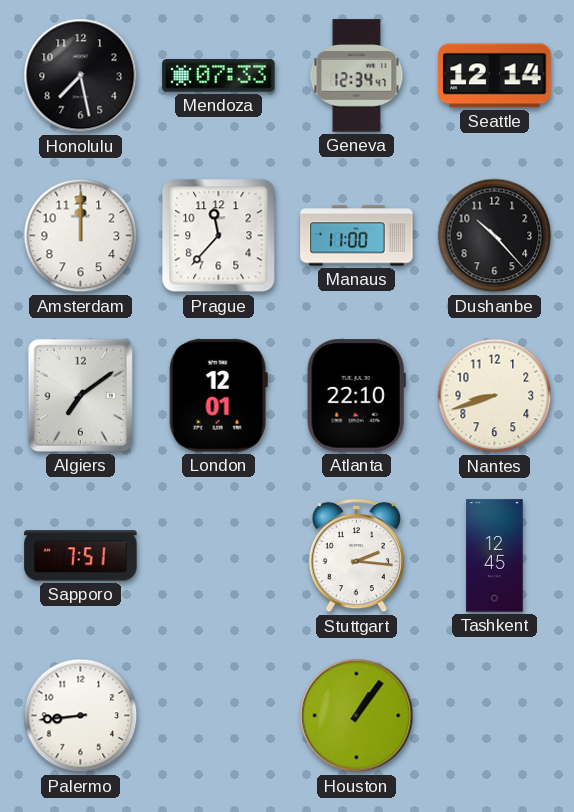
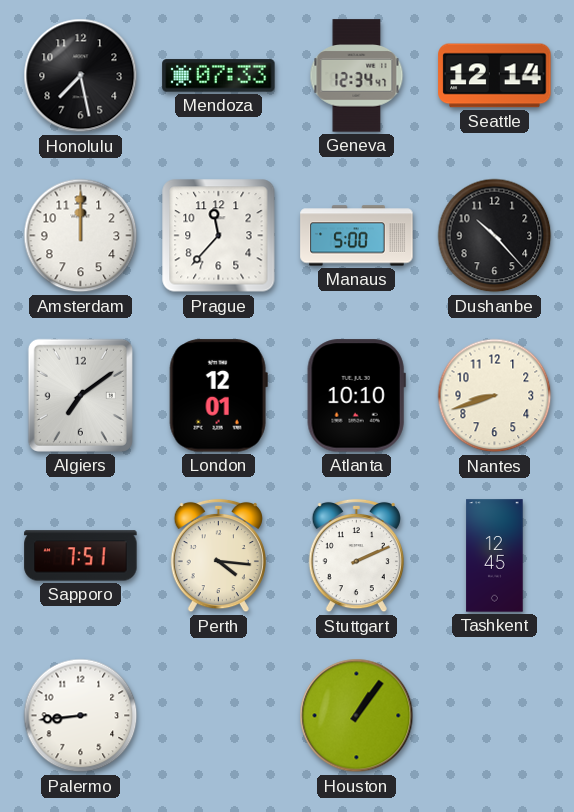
Manaus: 11:00 -> 5:00
Atlanta: 22:10 -> 10:10
Perth: none -> 4:16
Stuttgart: 2:16 -> 2:11
